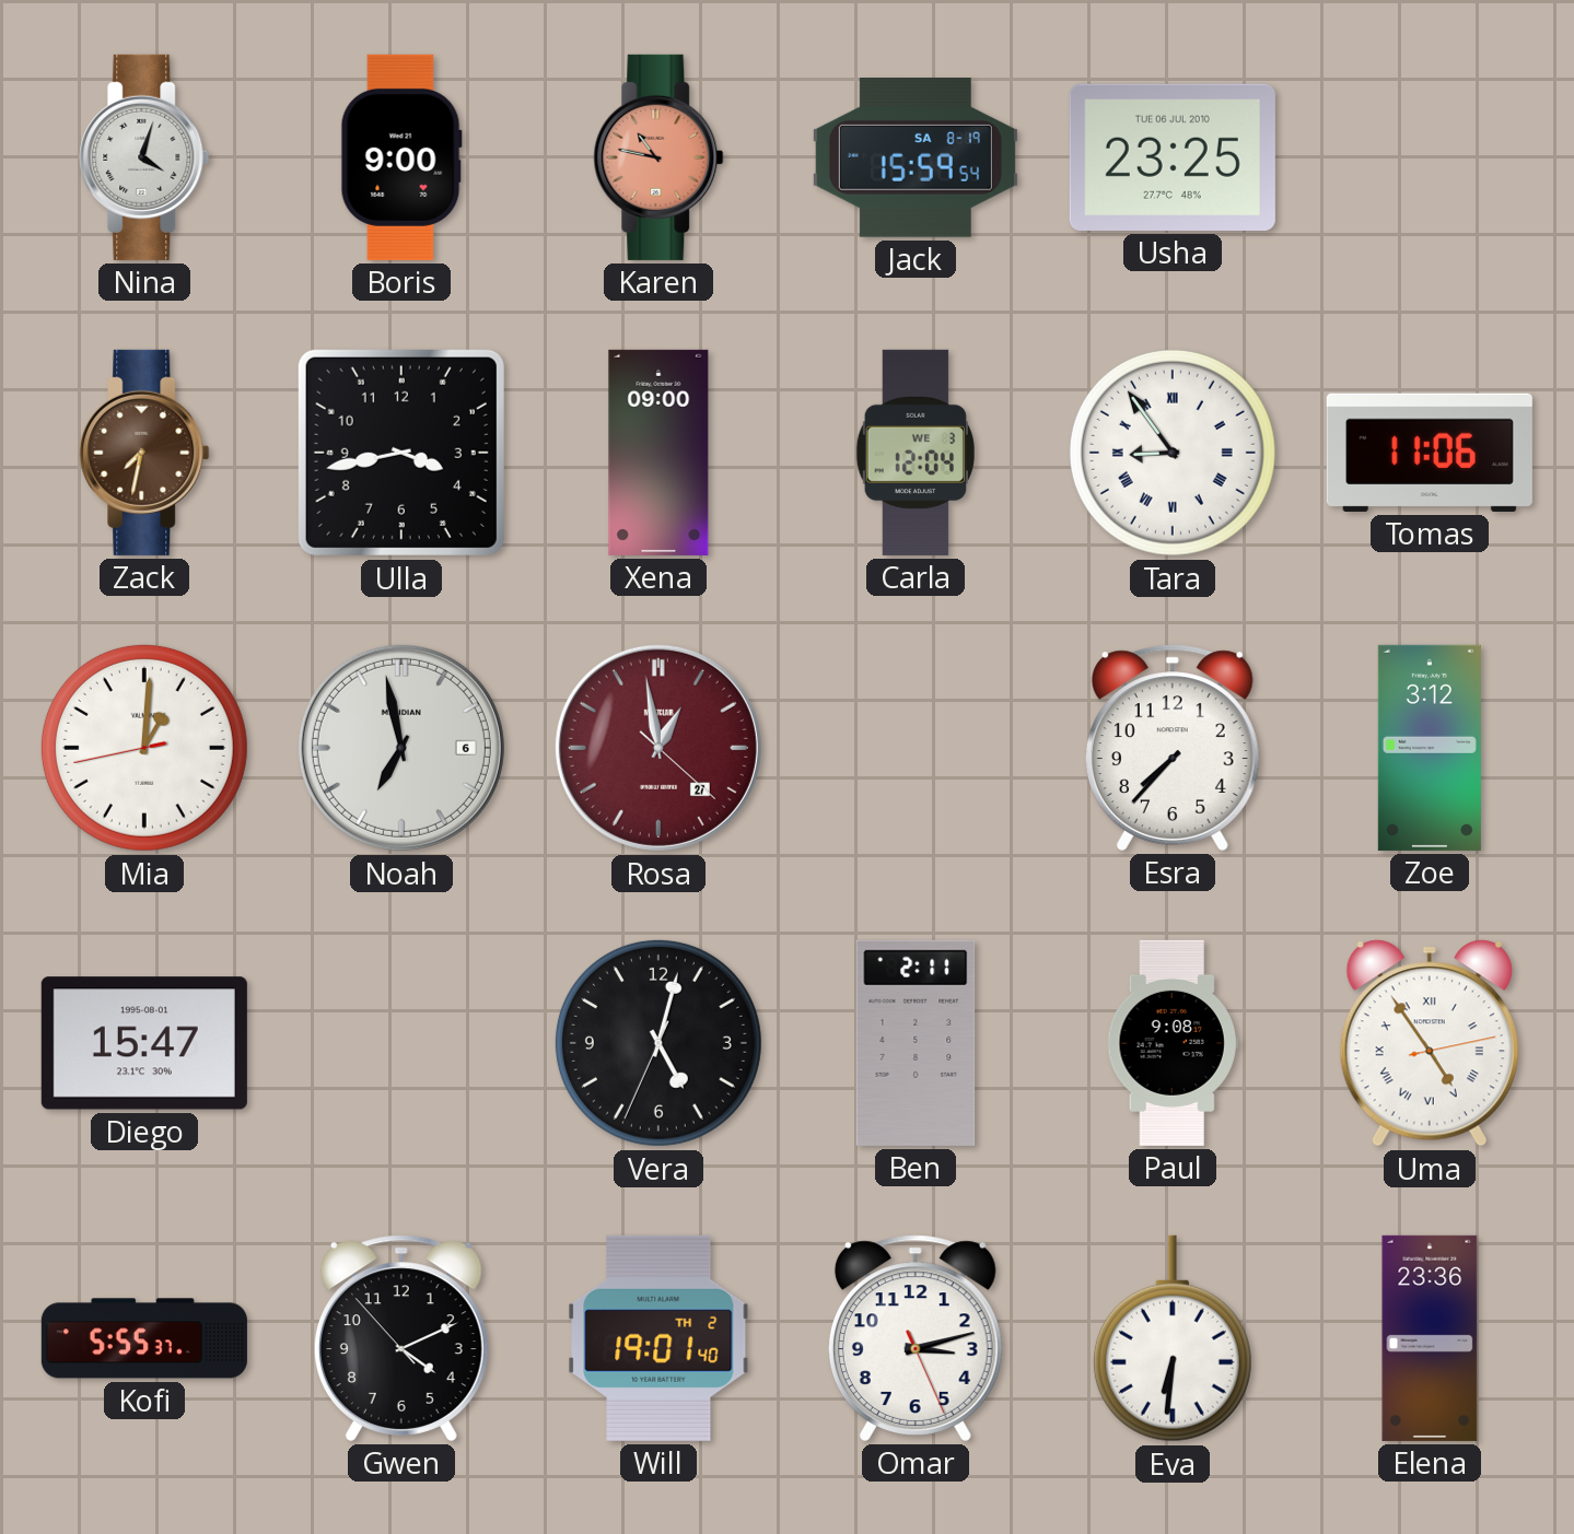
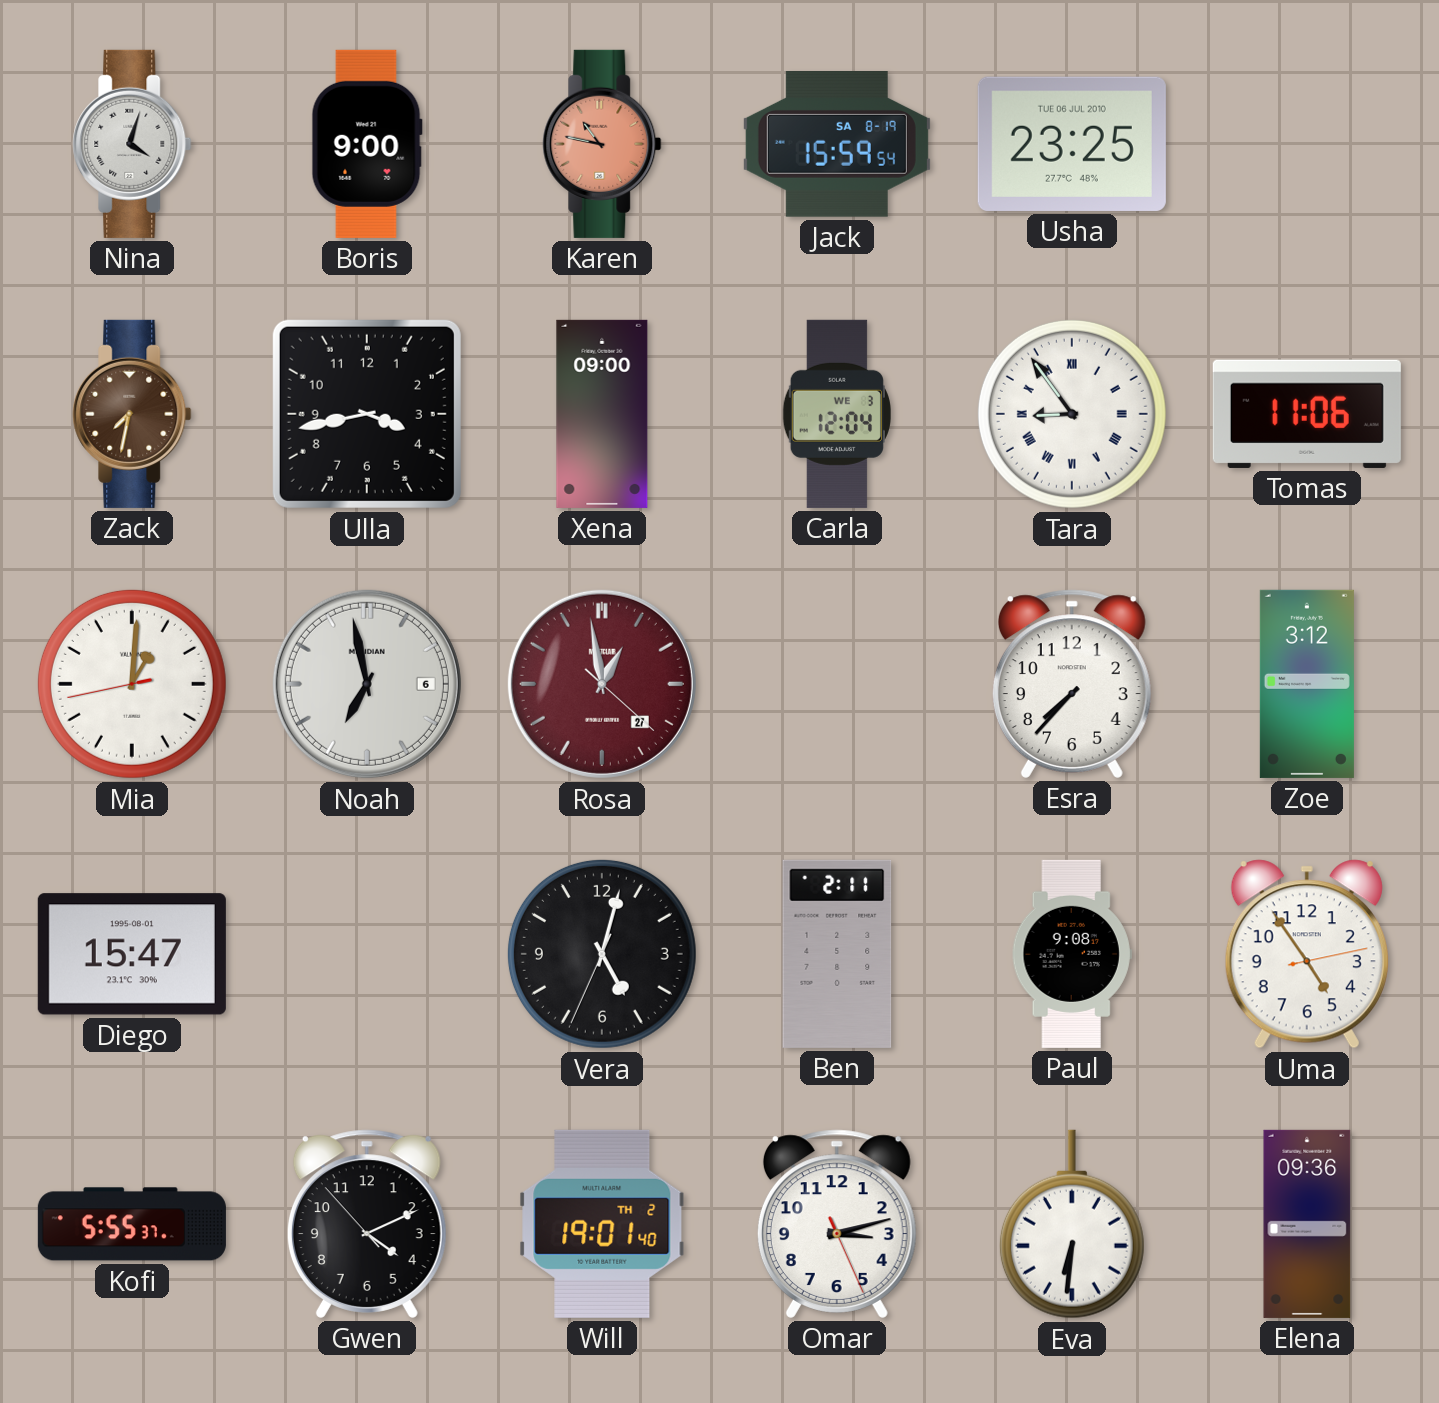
Uma numerals: Roman -> Arabic
Elena: 23:36 -> 09:36
